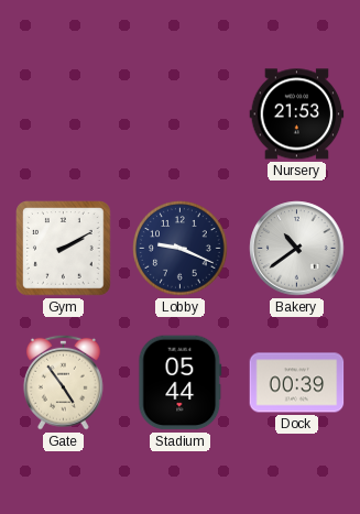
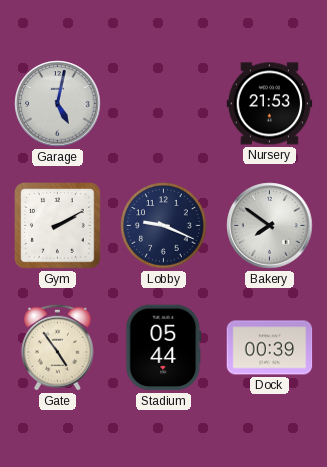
Garage: none -> 5:02
Bakery: 10:39 -> 7:51
